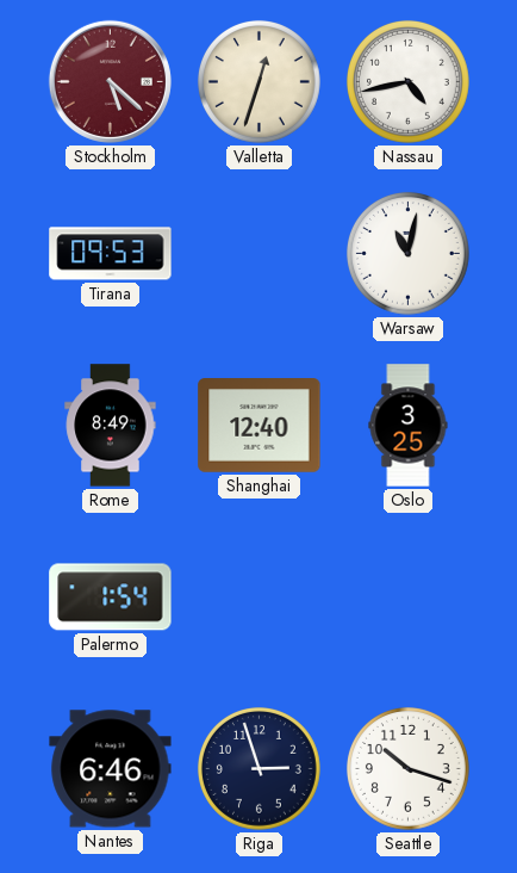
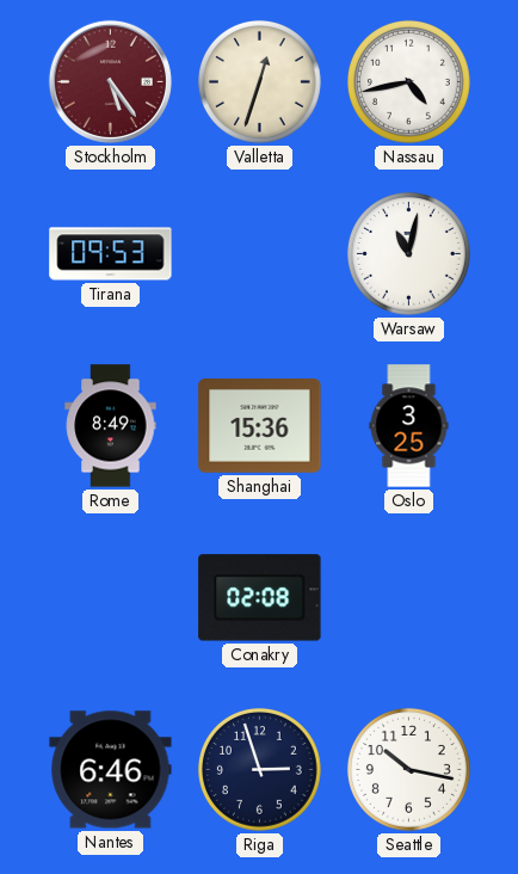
Stockholm: 5:22 -> 5:24
Shanghai: 12:40 -> 15:36
Palermo: 1:54 -> none
Conakry: none -> 02:08
Seattle: 10:18 -> 10:17
